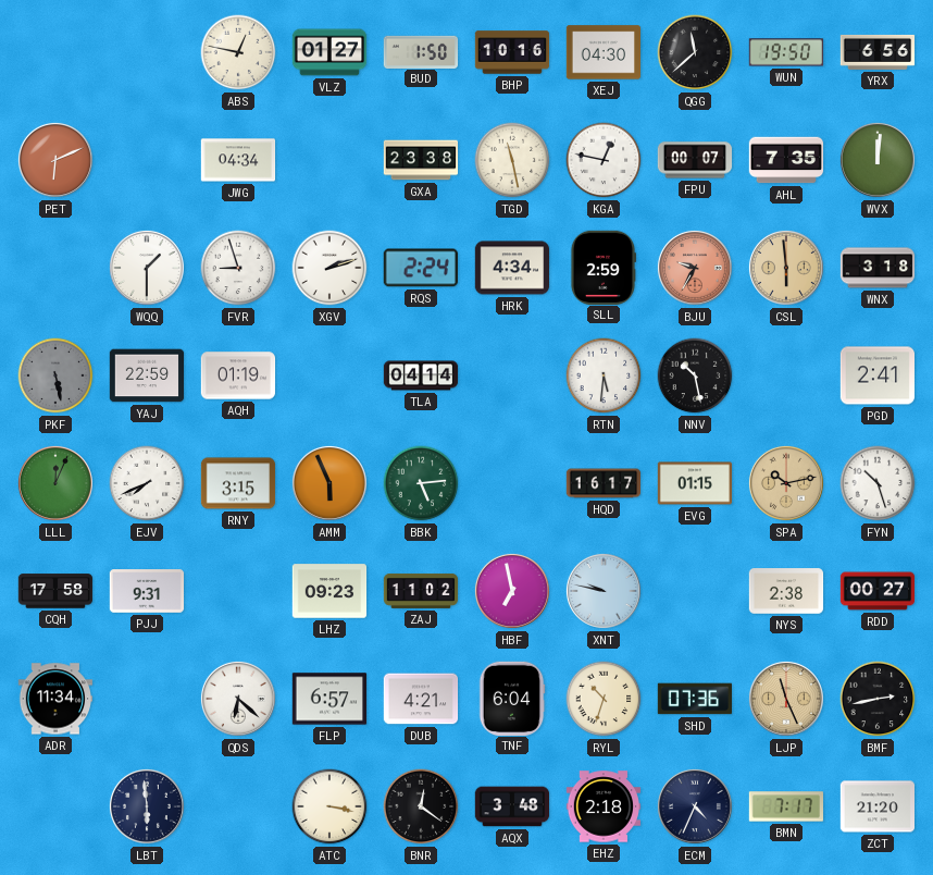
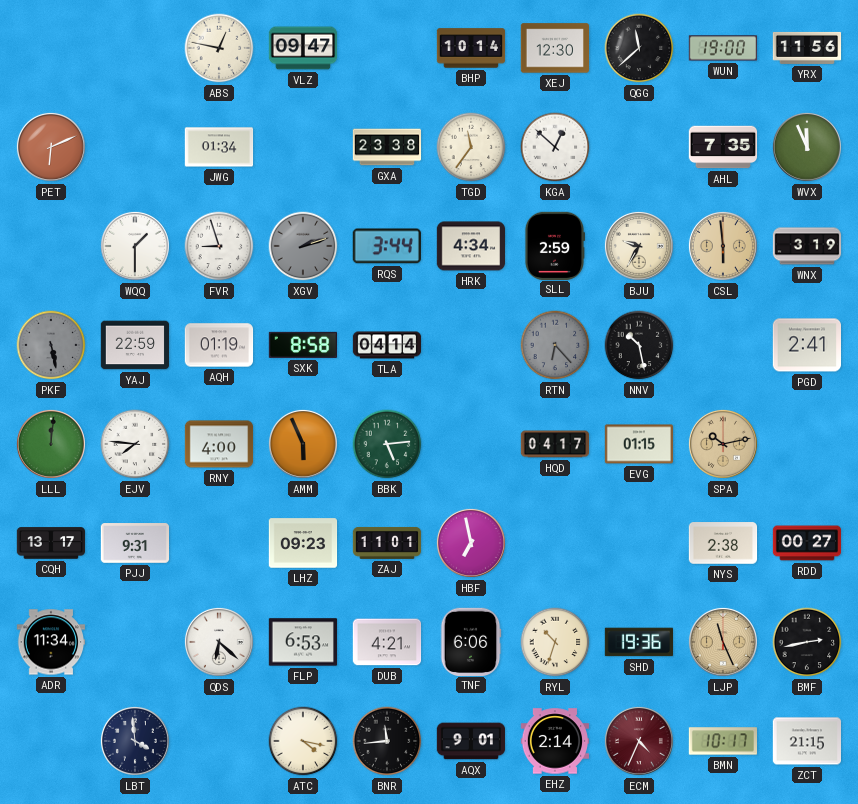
VLZ: 01:27 -> 09:47
BUD: 1:50 -> none
BHP: 10:16 -> 10:14
XEJ: 04:30 -> 12:30
WUN: 19:50 -> 19:00
YRX: 6:56 -> 11:56
JWG: 04:34 -> 01:34
TGD: 11:28 -> 11:36
KGA: 12:47 -> 12:52
FPU: 00:07 -> none
WVX: 12:01 -> 11:56
XGV dial: white -> grey
RQS: 2:24 -> 3:44
BJU dial: salmon -> cream
WNX: 3:18 -> 3:19
SXK: none -> 8:58
RTN: 5:31 -> 6:23
RTN dial: white -> grey
LLL: 12:04 -> 12:01
EJV: 7:41 -> 7:46
RNY: 3:15 -> 4:00
HQD: 16:17 -> 04:17
FYN: 10:27 -> none
CQH: 17:58 -> 13:17
ZAJ: 11:02 -> 11:01
XNT: 9:47 -> none
FLP: 6:57 -> 6:53
TNF: 6:04 -> 6:06
SHD: 07:36 -> 19:36
LBT: 5:59 -> 3:59
ATC: 3:17 -> 4:17
BNR: 12:21 -> 11:44
AQX: 3:48 -> 9:01
EHZ: 2:18 -> 2:14
ECM dial: navy -> burgundy
BMN: 7:17 -> 10:17
ZCT: 21:20 -> 21:15
